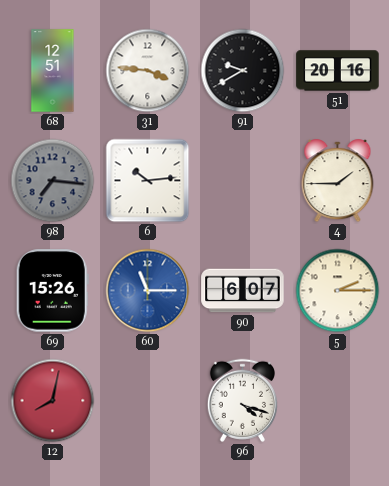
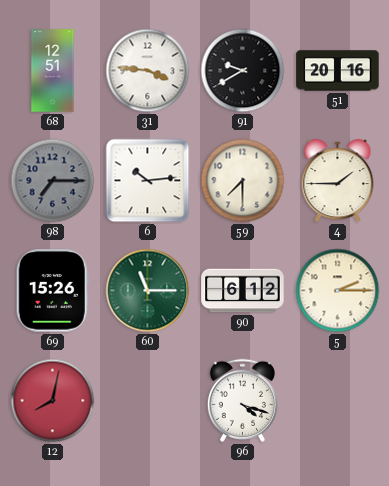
98: 7:16 -> 7:15
59: none -> 7:30
60 dial: blue -> green
90: 6:07 -> 6:12
